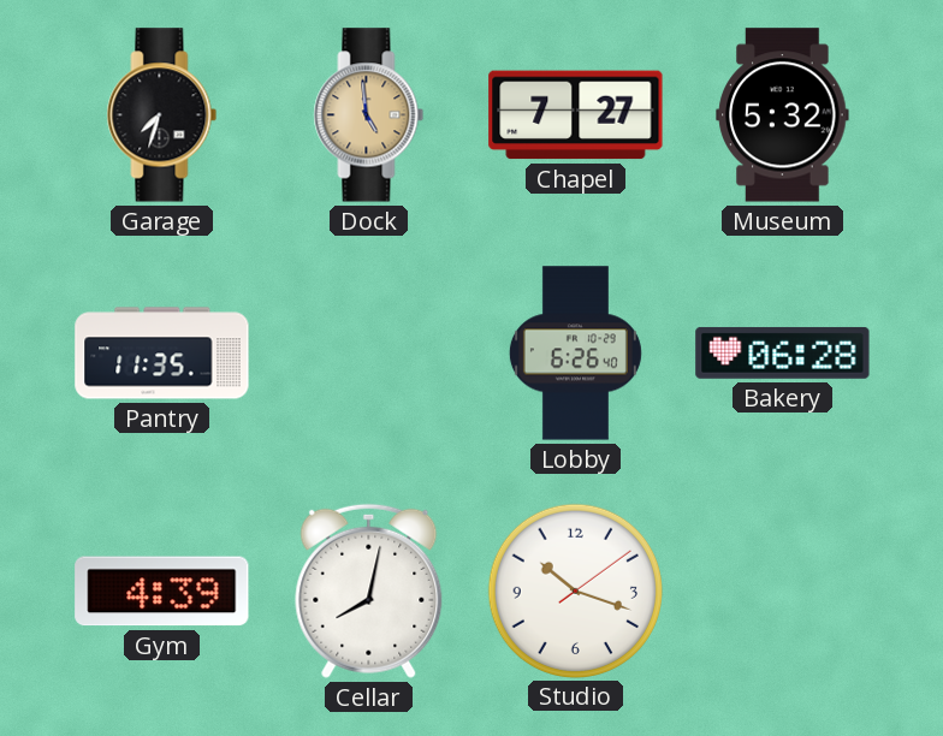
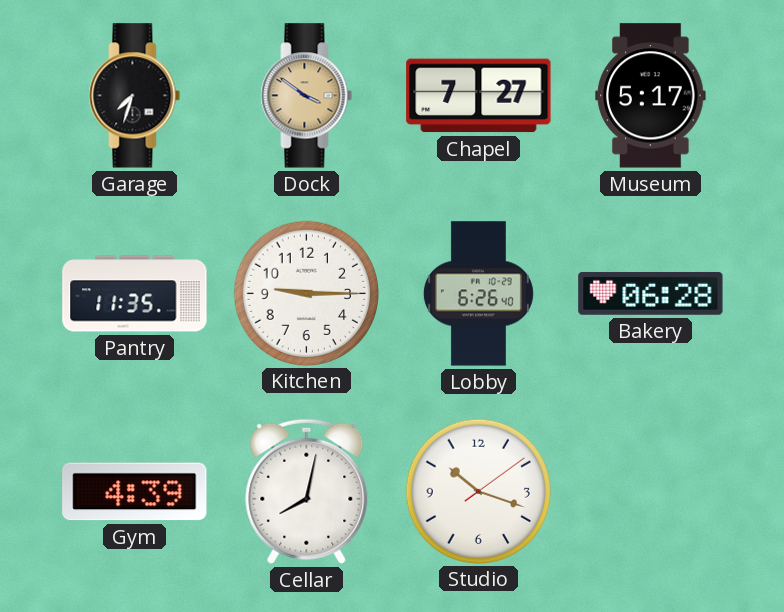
Dock: 4:59 -> 3:51
Museum: 5:32 -> 5:17
Kitchen: none -> 9:15
